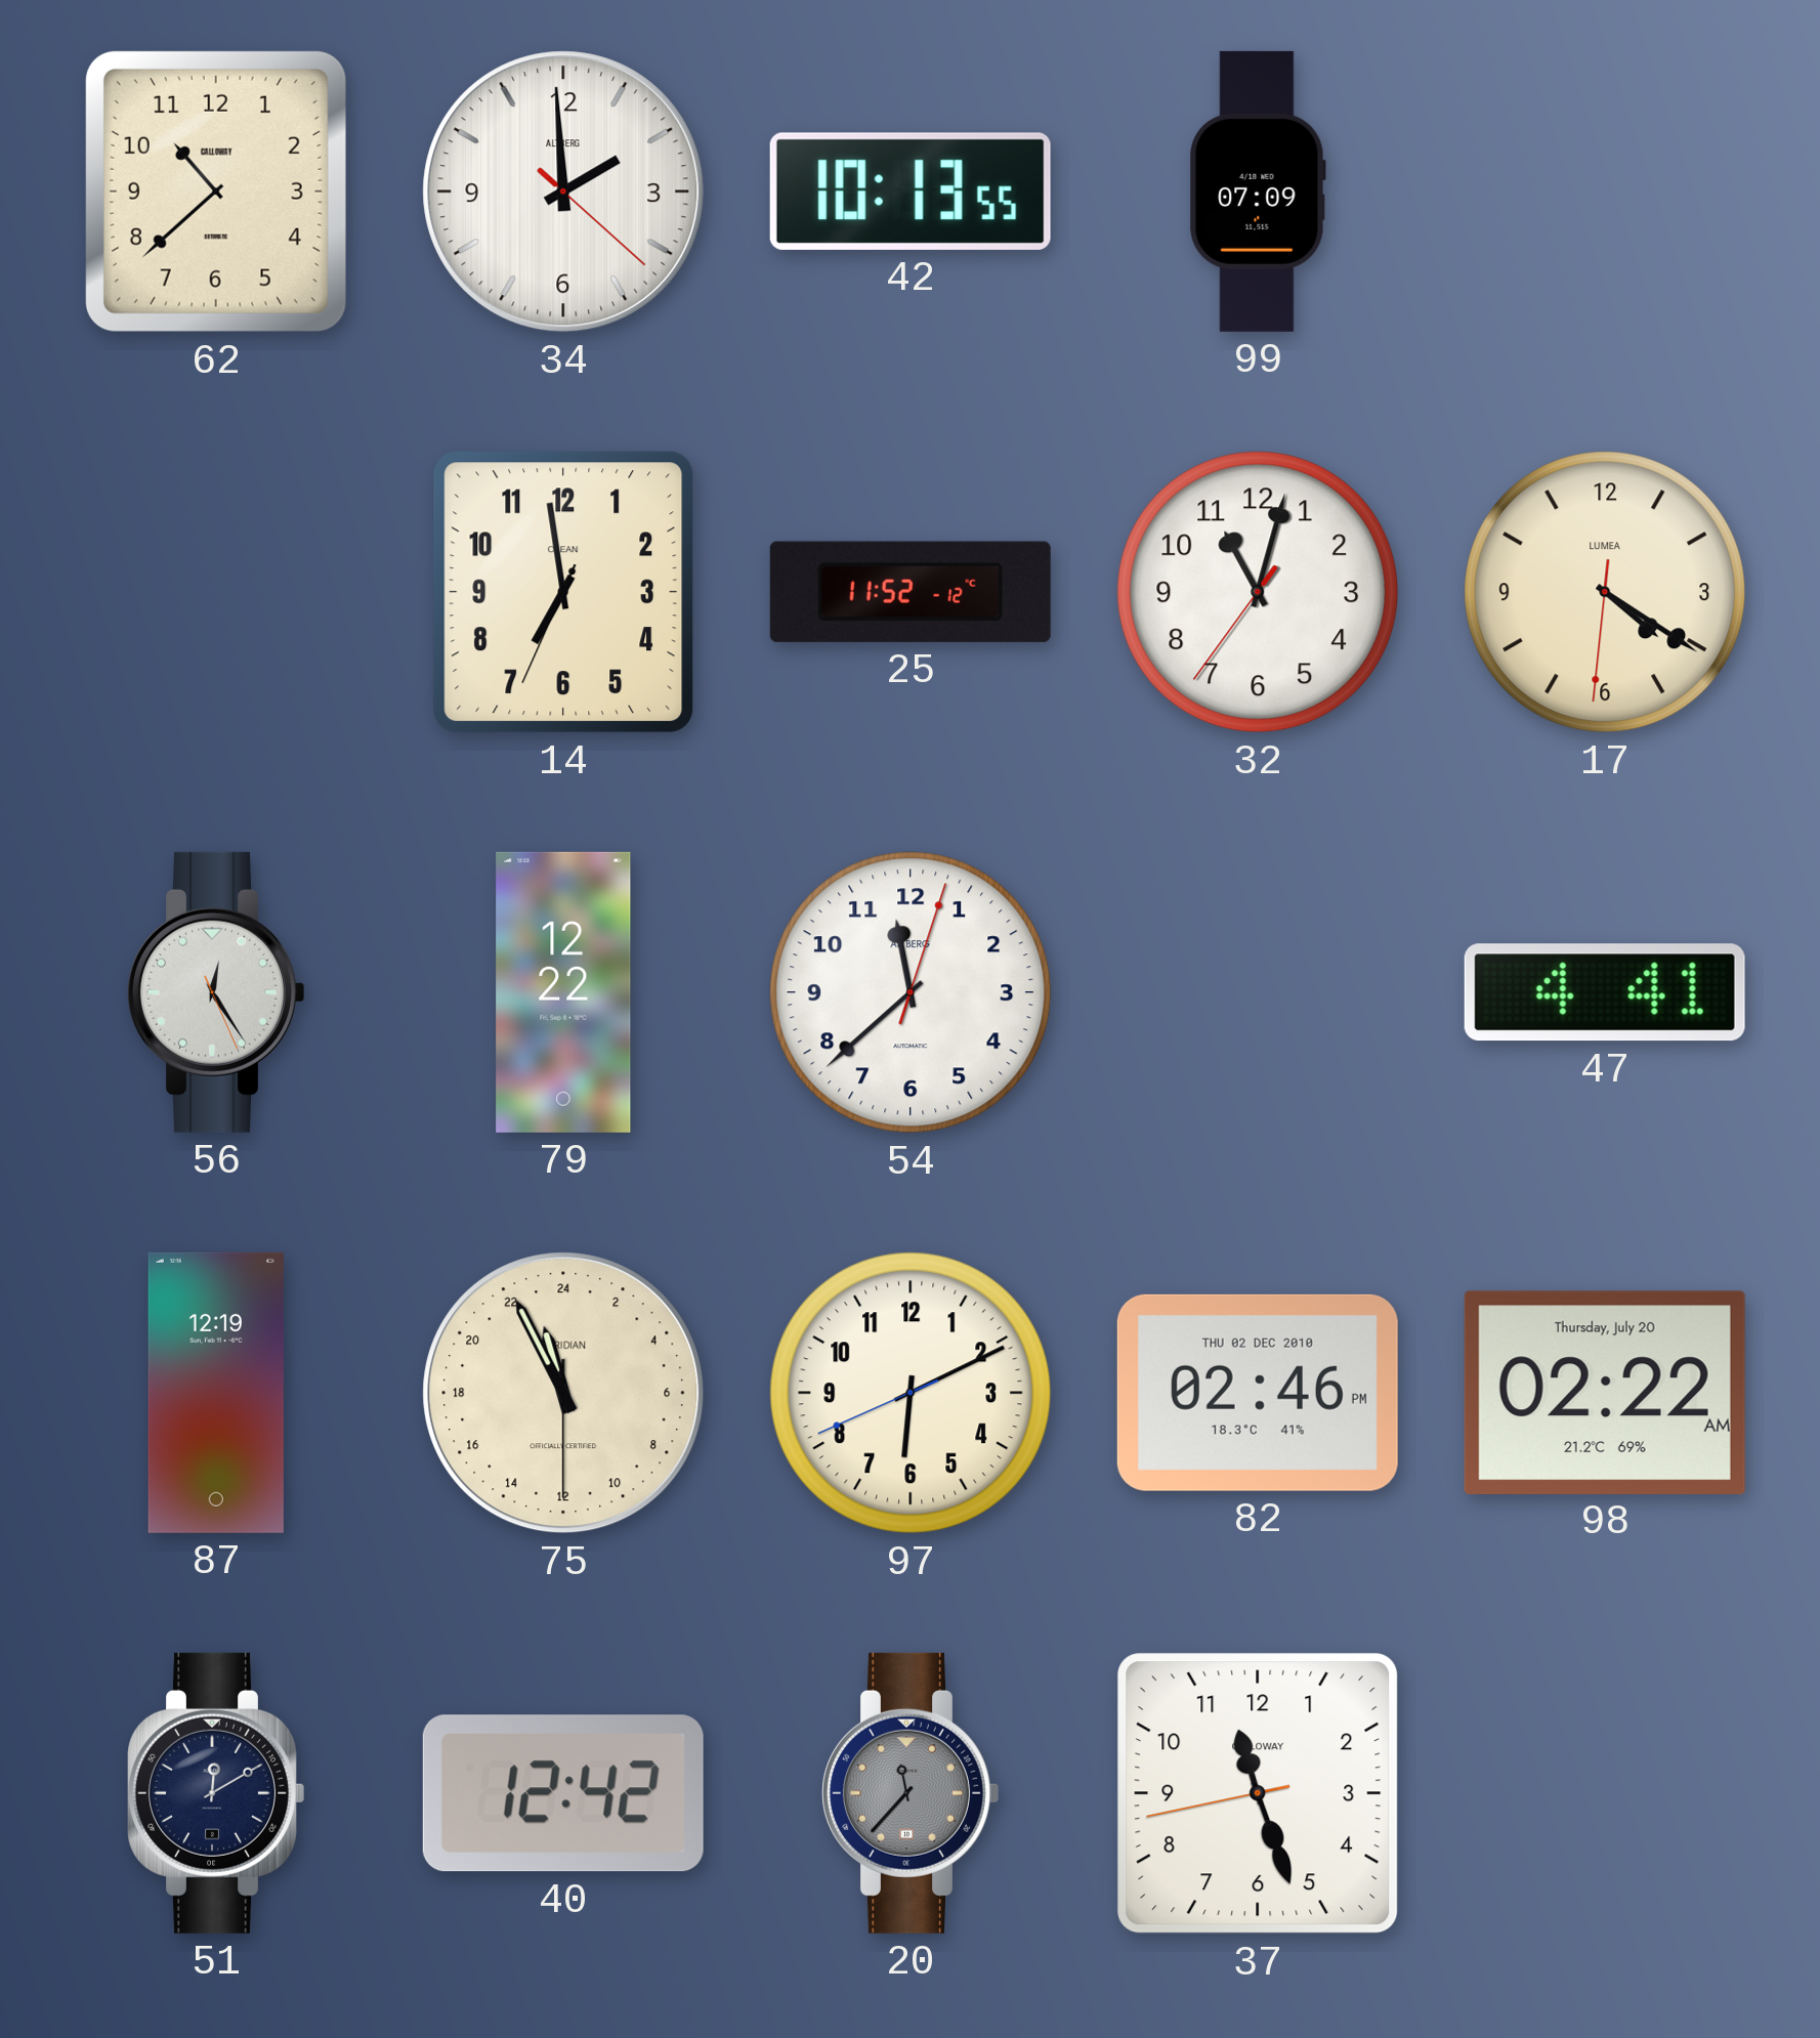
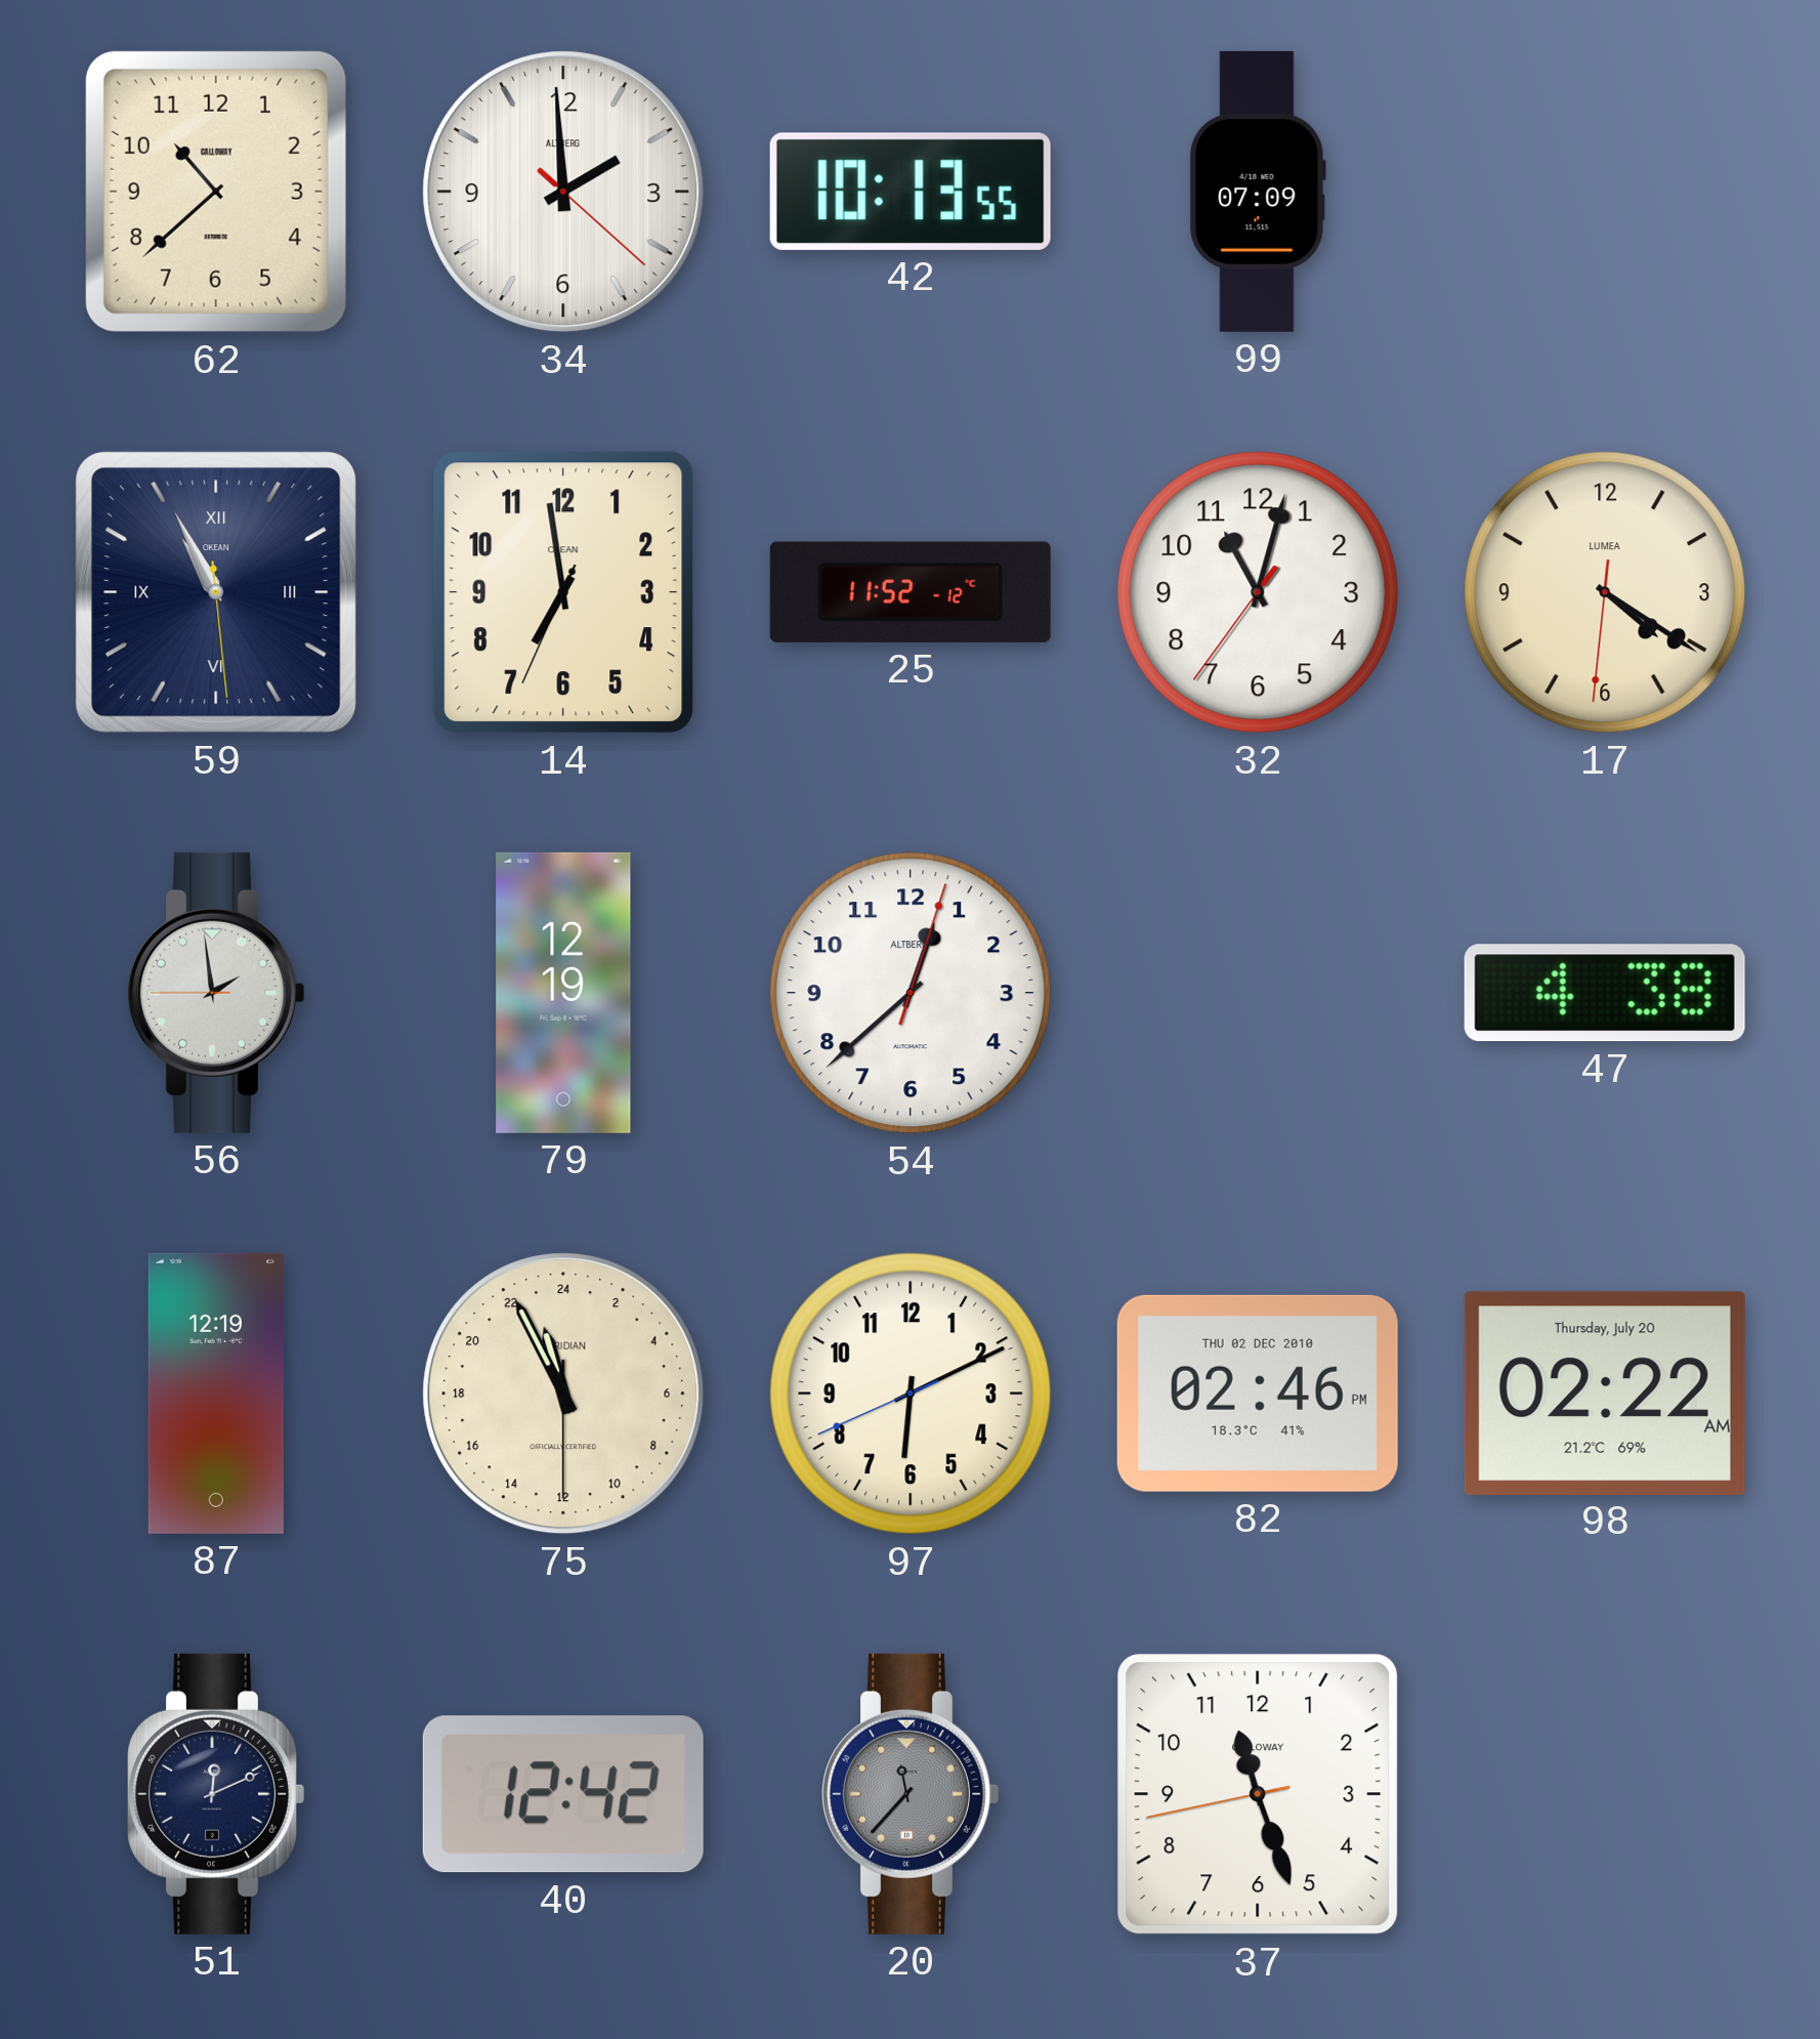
59: none -> 10:55
56: 12:24 -> 1:58
79: 12:22 -> 12:19
54: 11:38 -> 12:38
47: 4:41 -> 4:38
51: 12:10 -> 12:11
